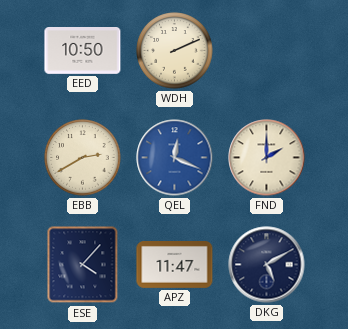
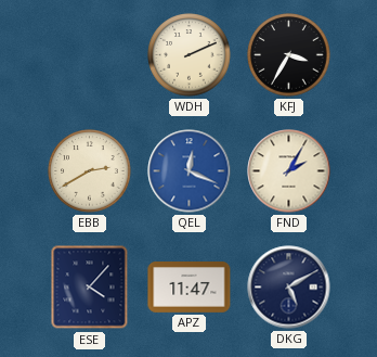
EED: 10:50 -> none
KFJ: none -> 3:35
FND: 2:00 -> 2:05
